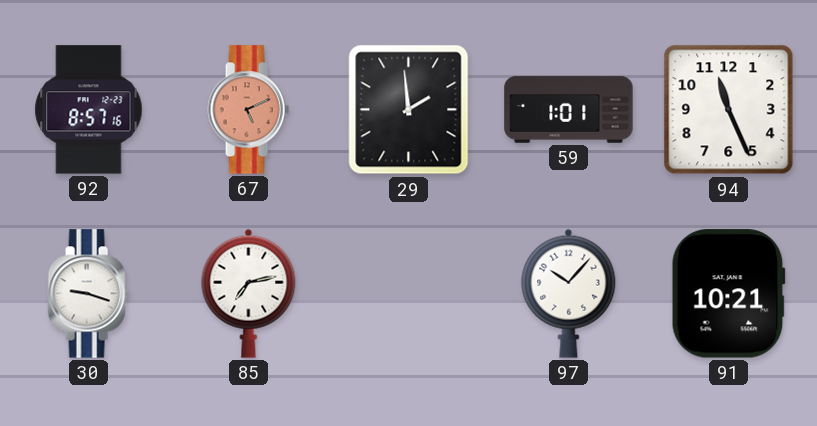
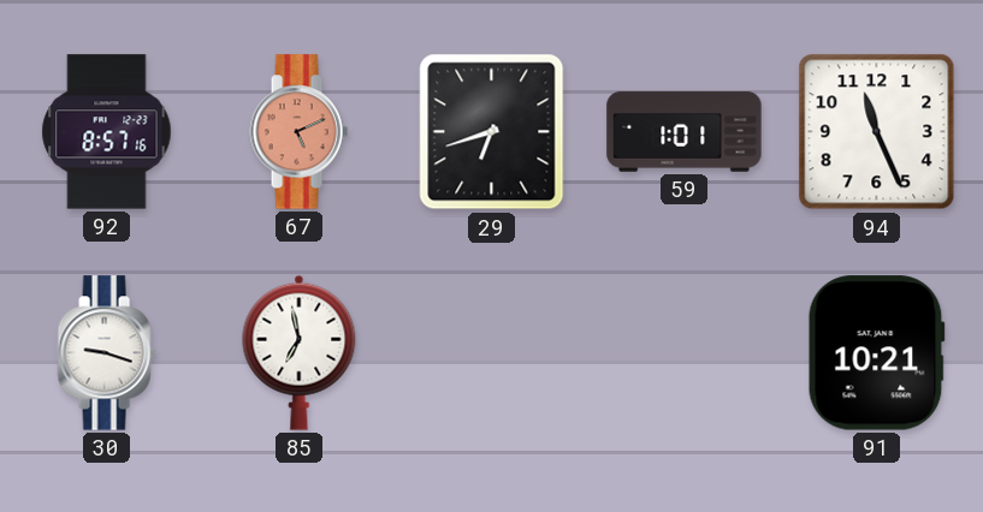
29: 1:59 -> 6:42
85: 7:13 -> 6:58
97: 10:07 -> none
